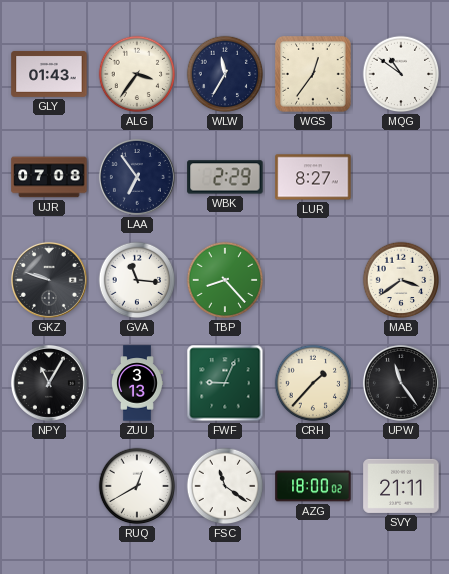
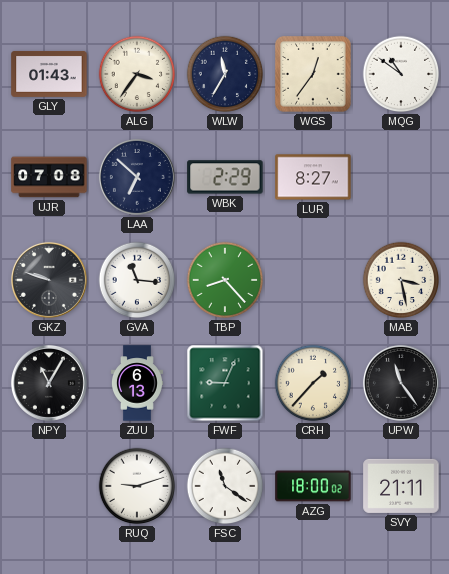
LAA: 6:54 -> 6:52
MAB: 3:39 -> 3:28
ZUU: 3:13 -> 6:13
RUQ: 12:40 -> 9:12
